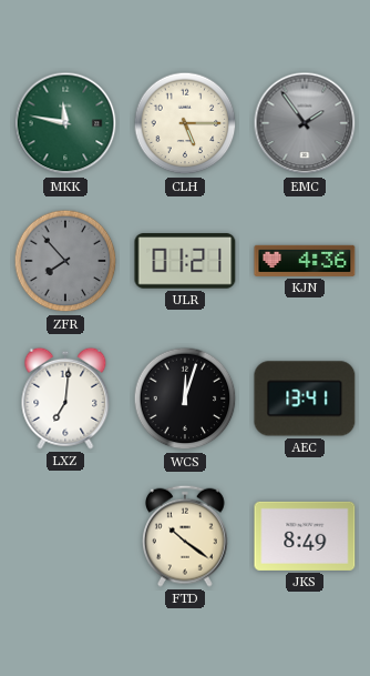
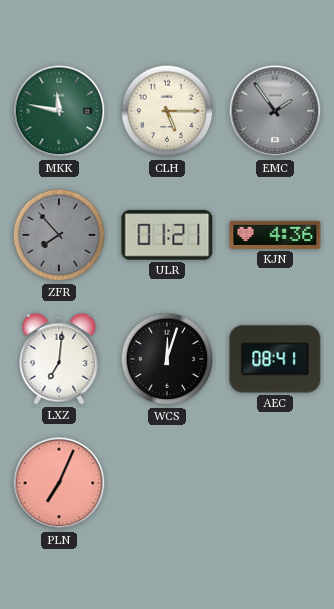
AEC: 13:41 -> 08:41
PLN: none -> 7:04
FTD: 10:21 -> none
JKS: 8:49 -> none
